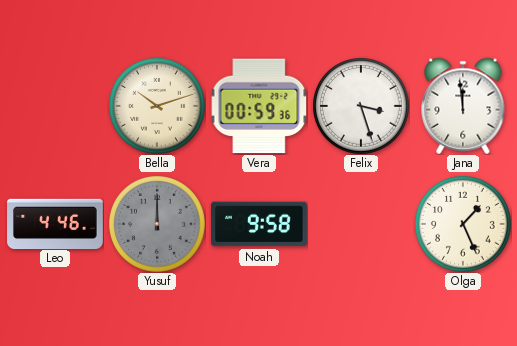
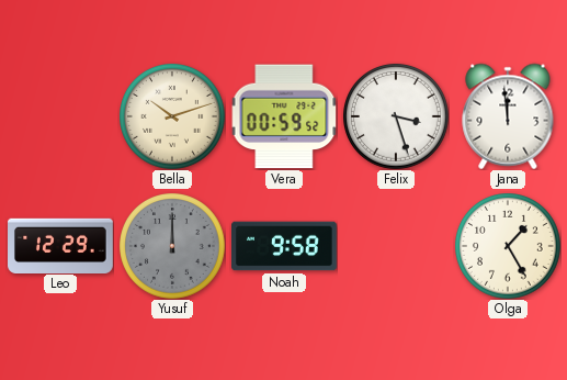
Vera: 00:59:36 -> 00:59:52
Leo: 4:46 -> 12:29
Olga: 1:26 -> 1:25
